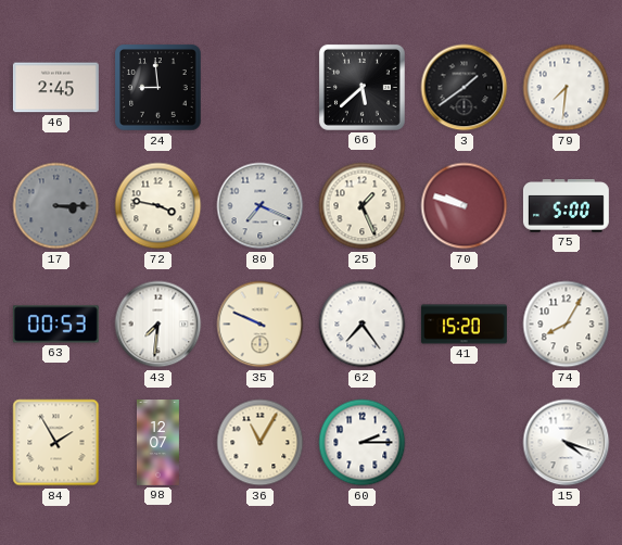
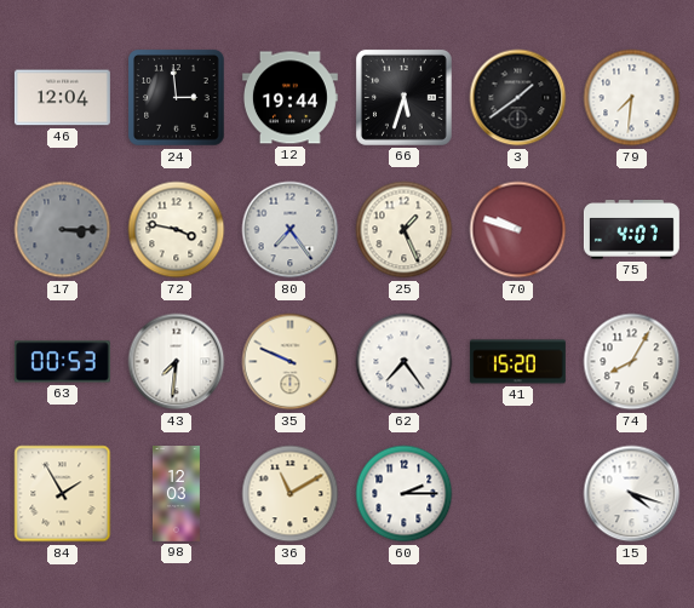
46: 2:45 -> 12:04
24: 8:59 -> 2:59
12: none -> 19:44
66: 5:38 -> 5:33
80: 7:19 -> 7:24
75: 5:00 -> 4:07
98: 12:07 -> 12:03
36: 11:05 -> 11:10
